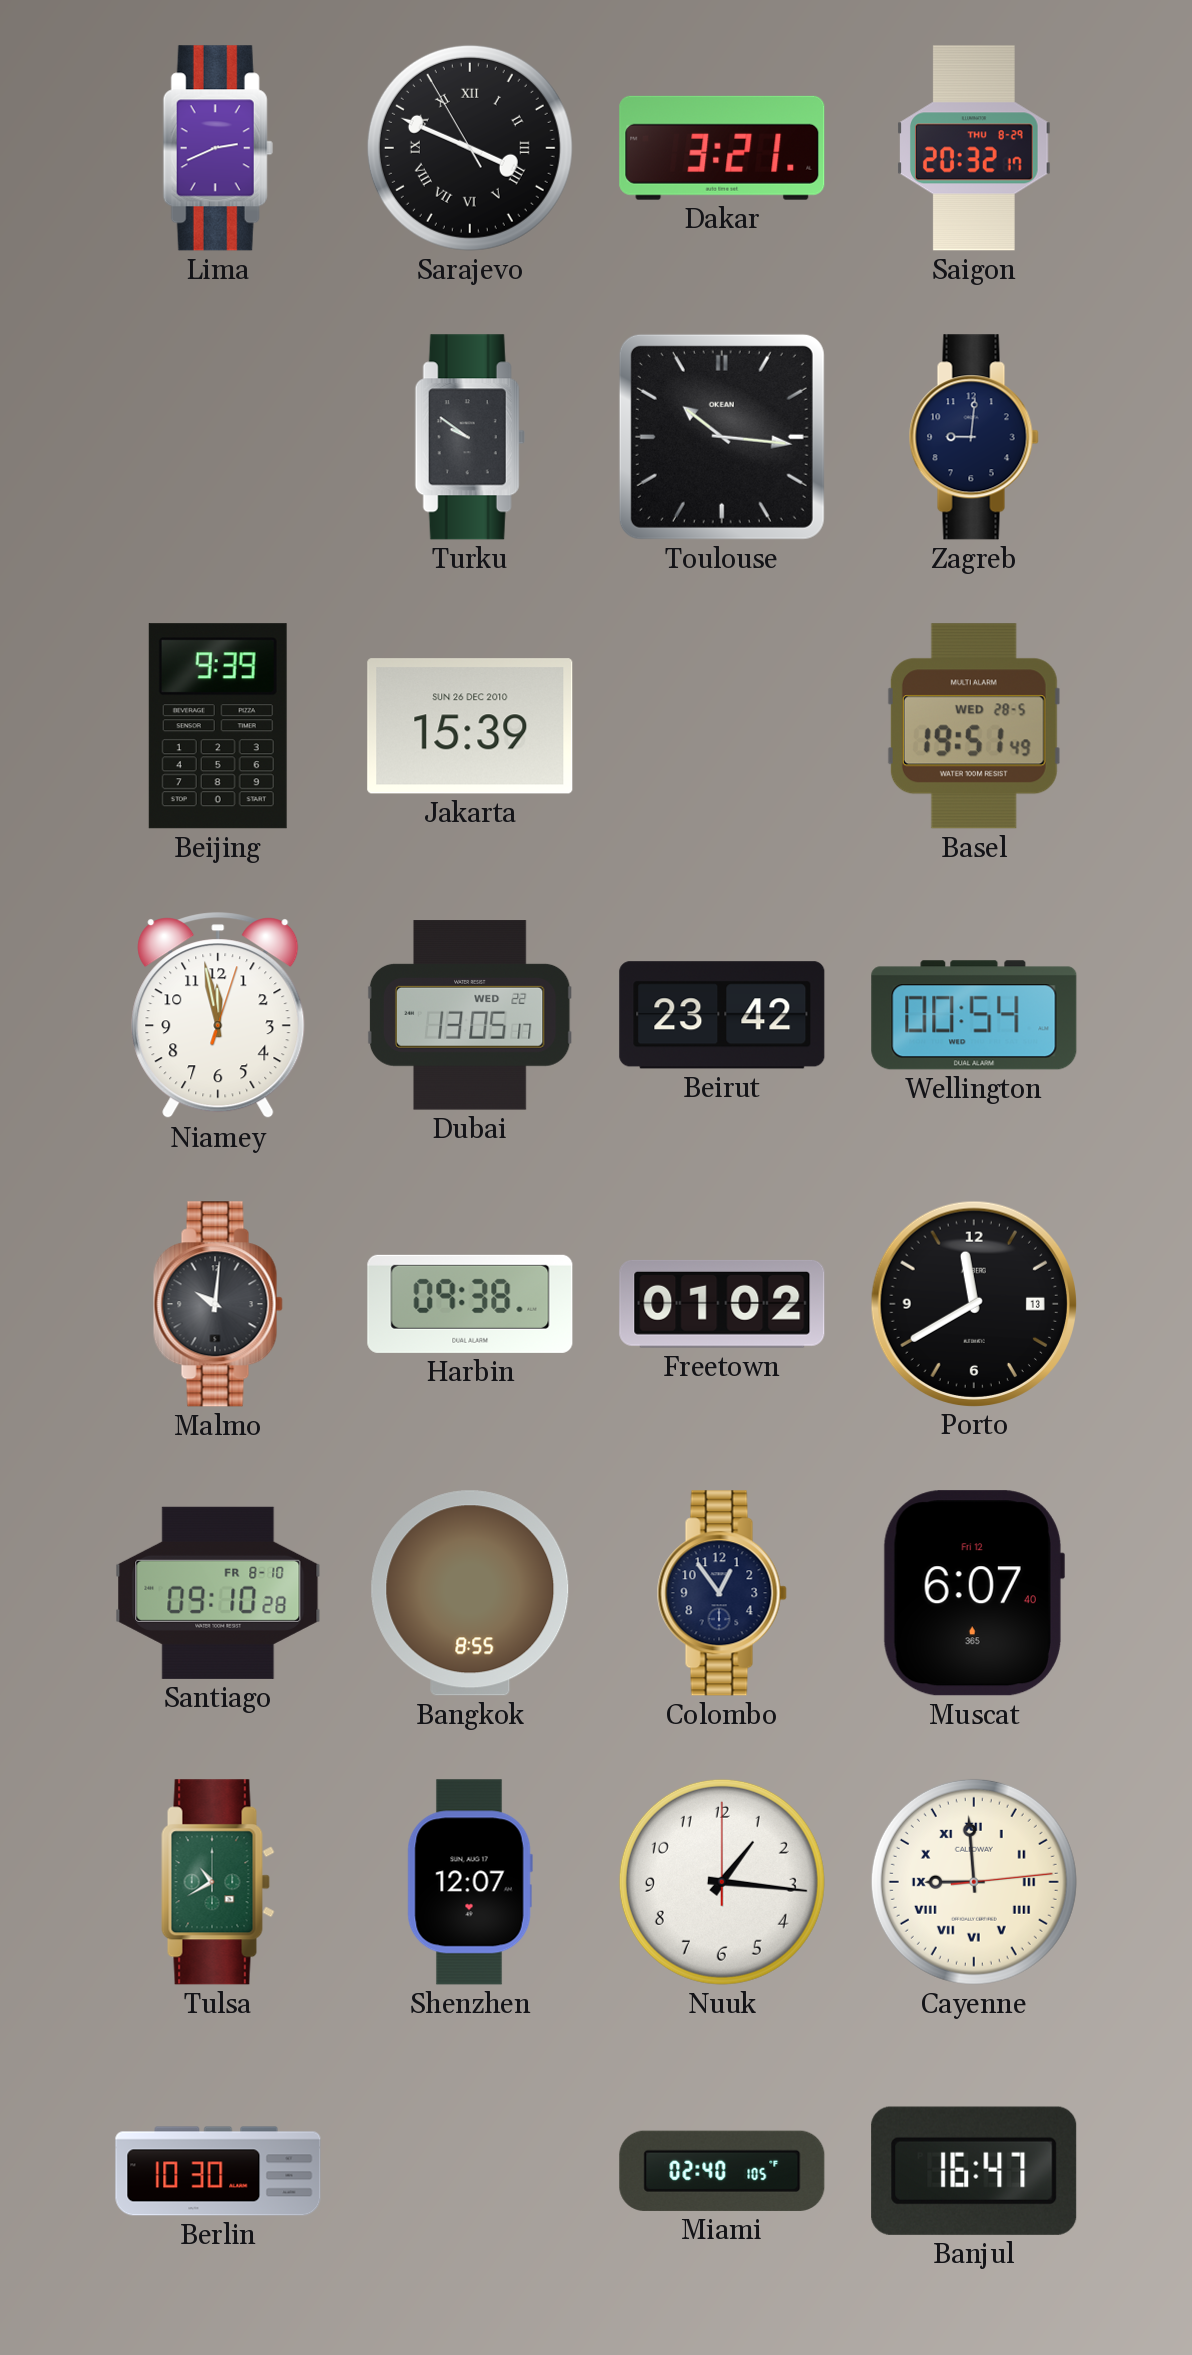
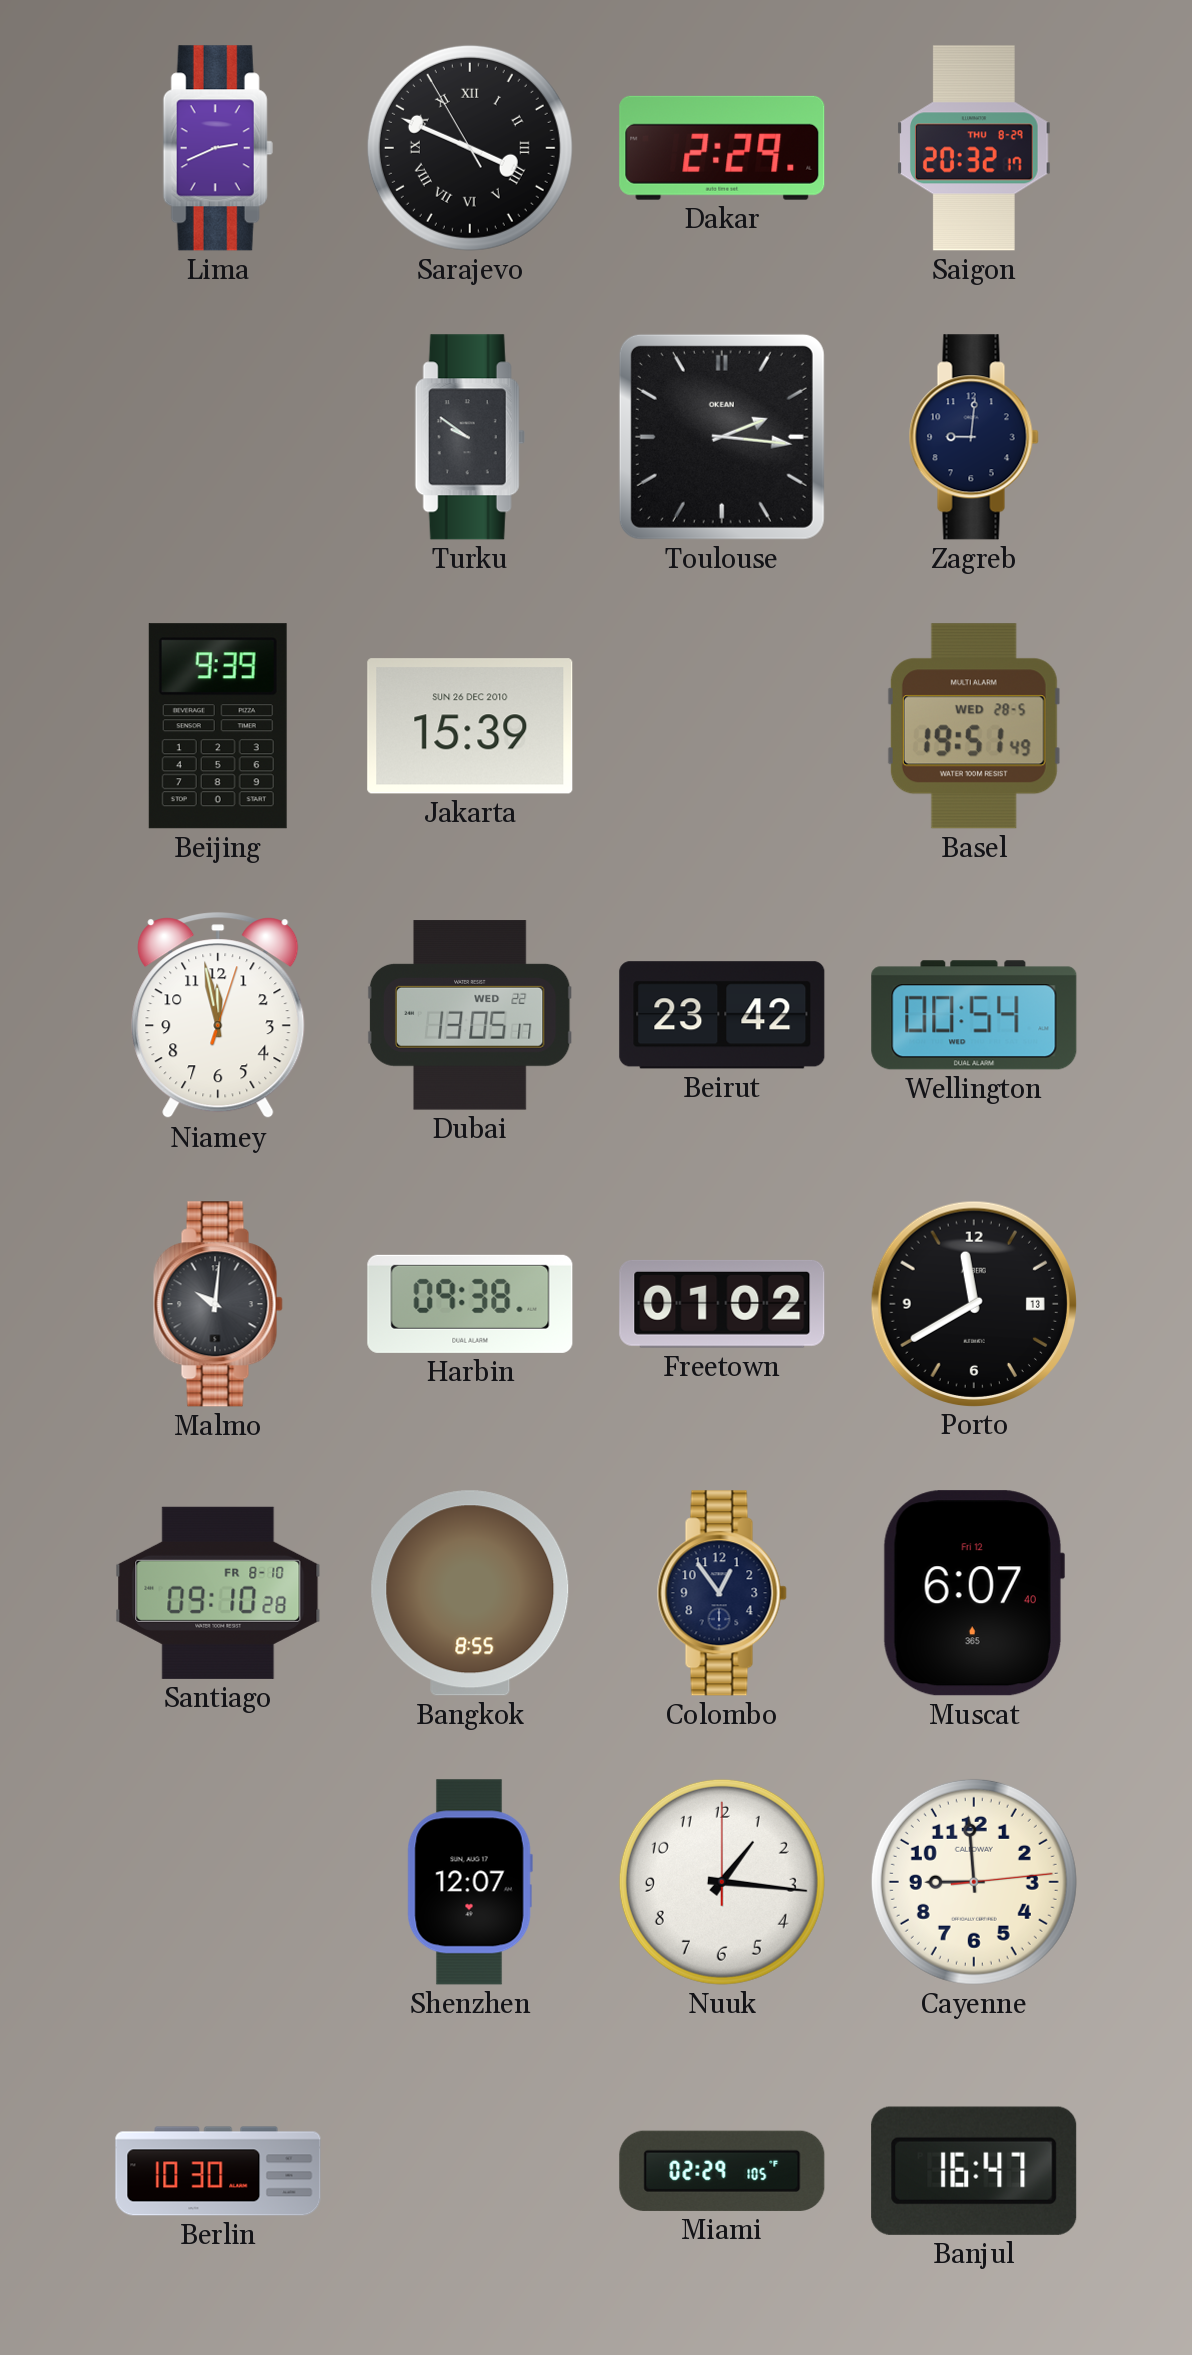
Dakar: 3:21 -> 2:29
Toulouse: 10:16 -> 2:16
Tulsa: 10:40 -> none
Cayenne numerals: Roman -> Arabic
Miami: 02:40 -> 02:29
